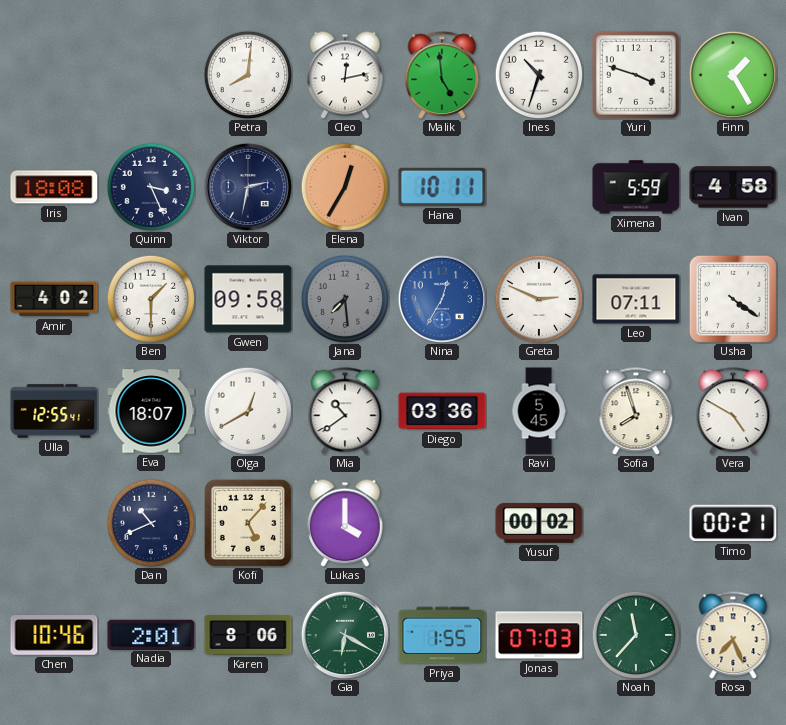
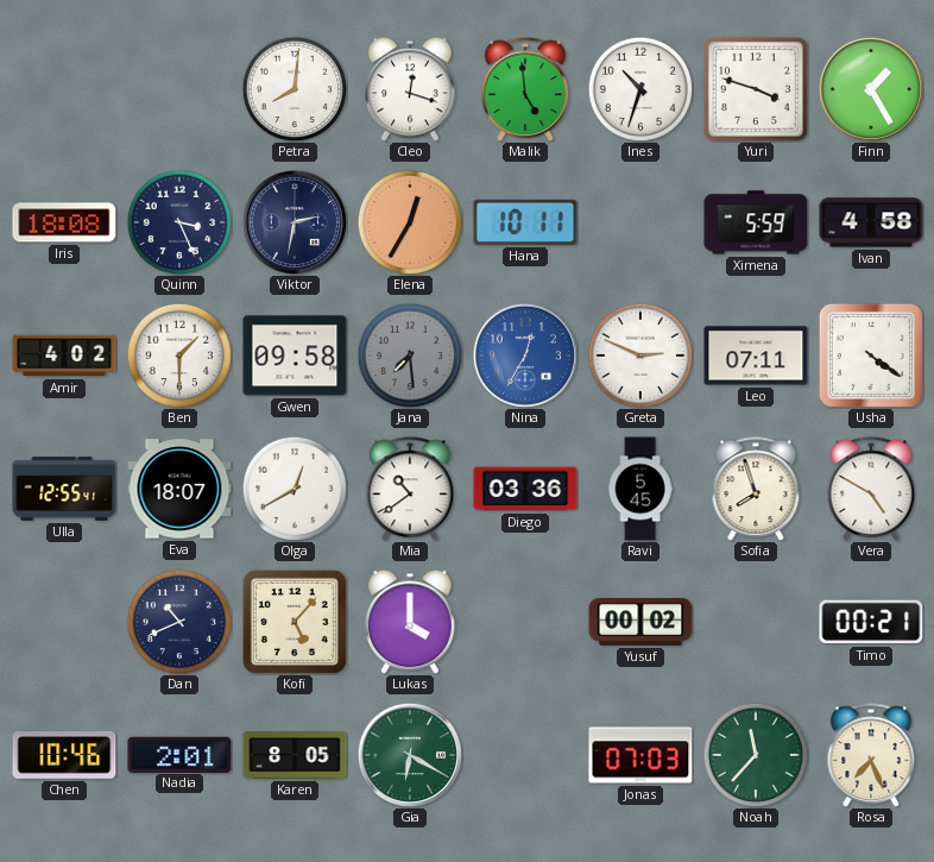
Cleo: 12:13 -> 12:18
Karen: 8:06 -> 8:05
Priya: 1:55 -> none
